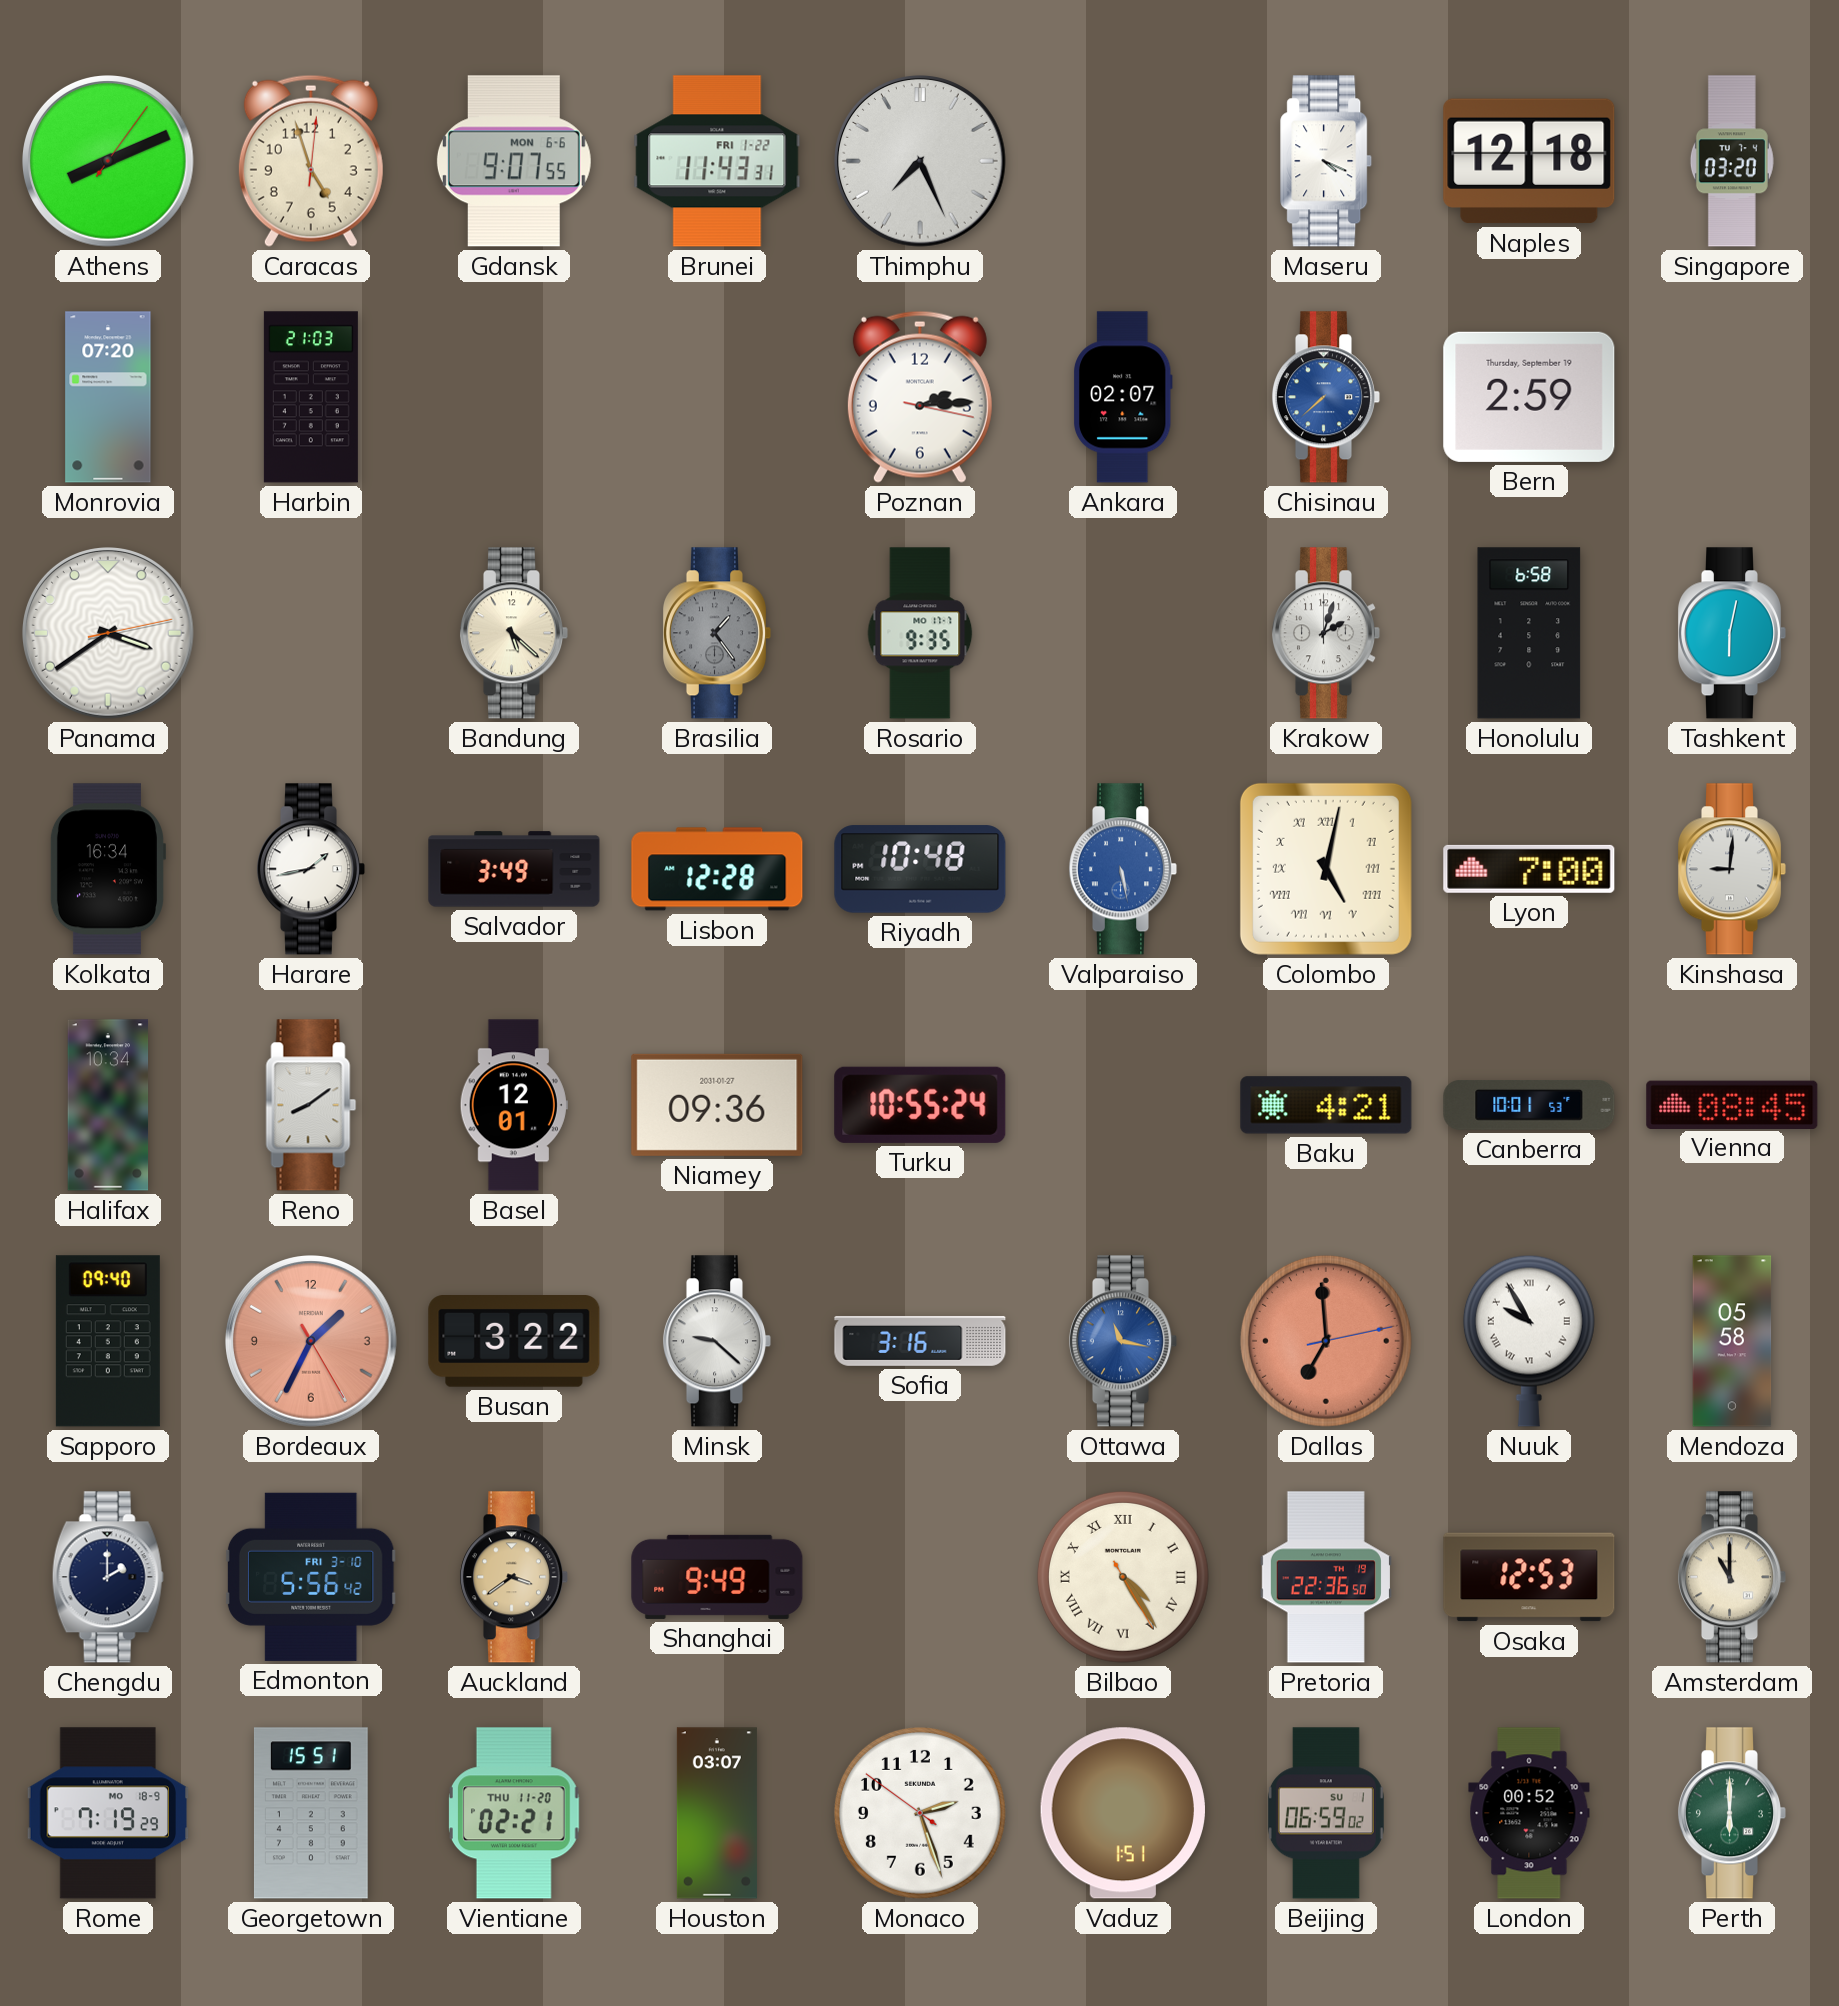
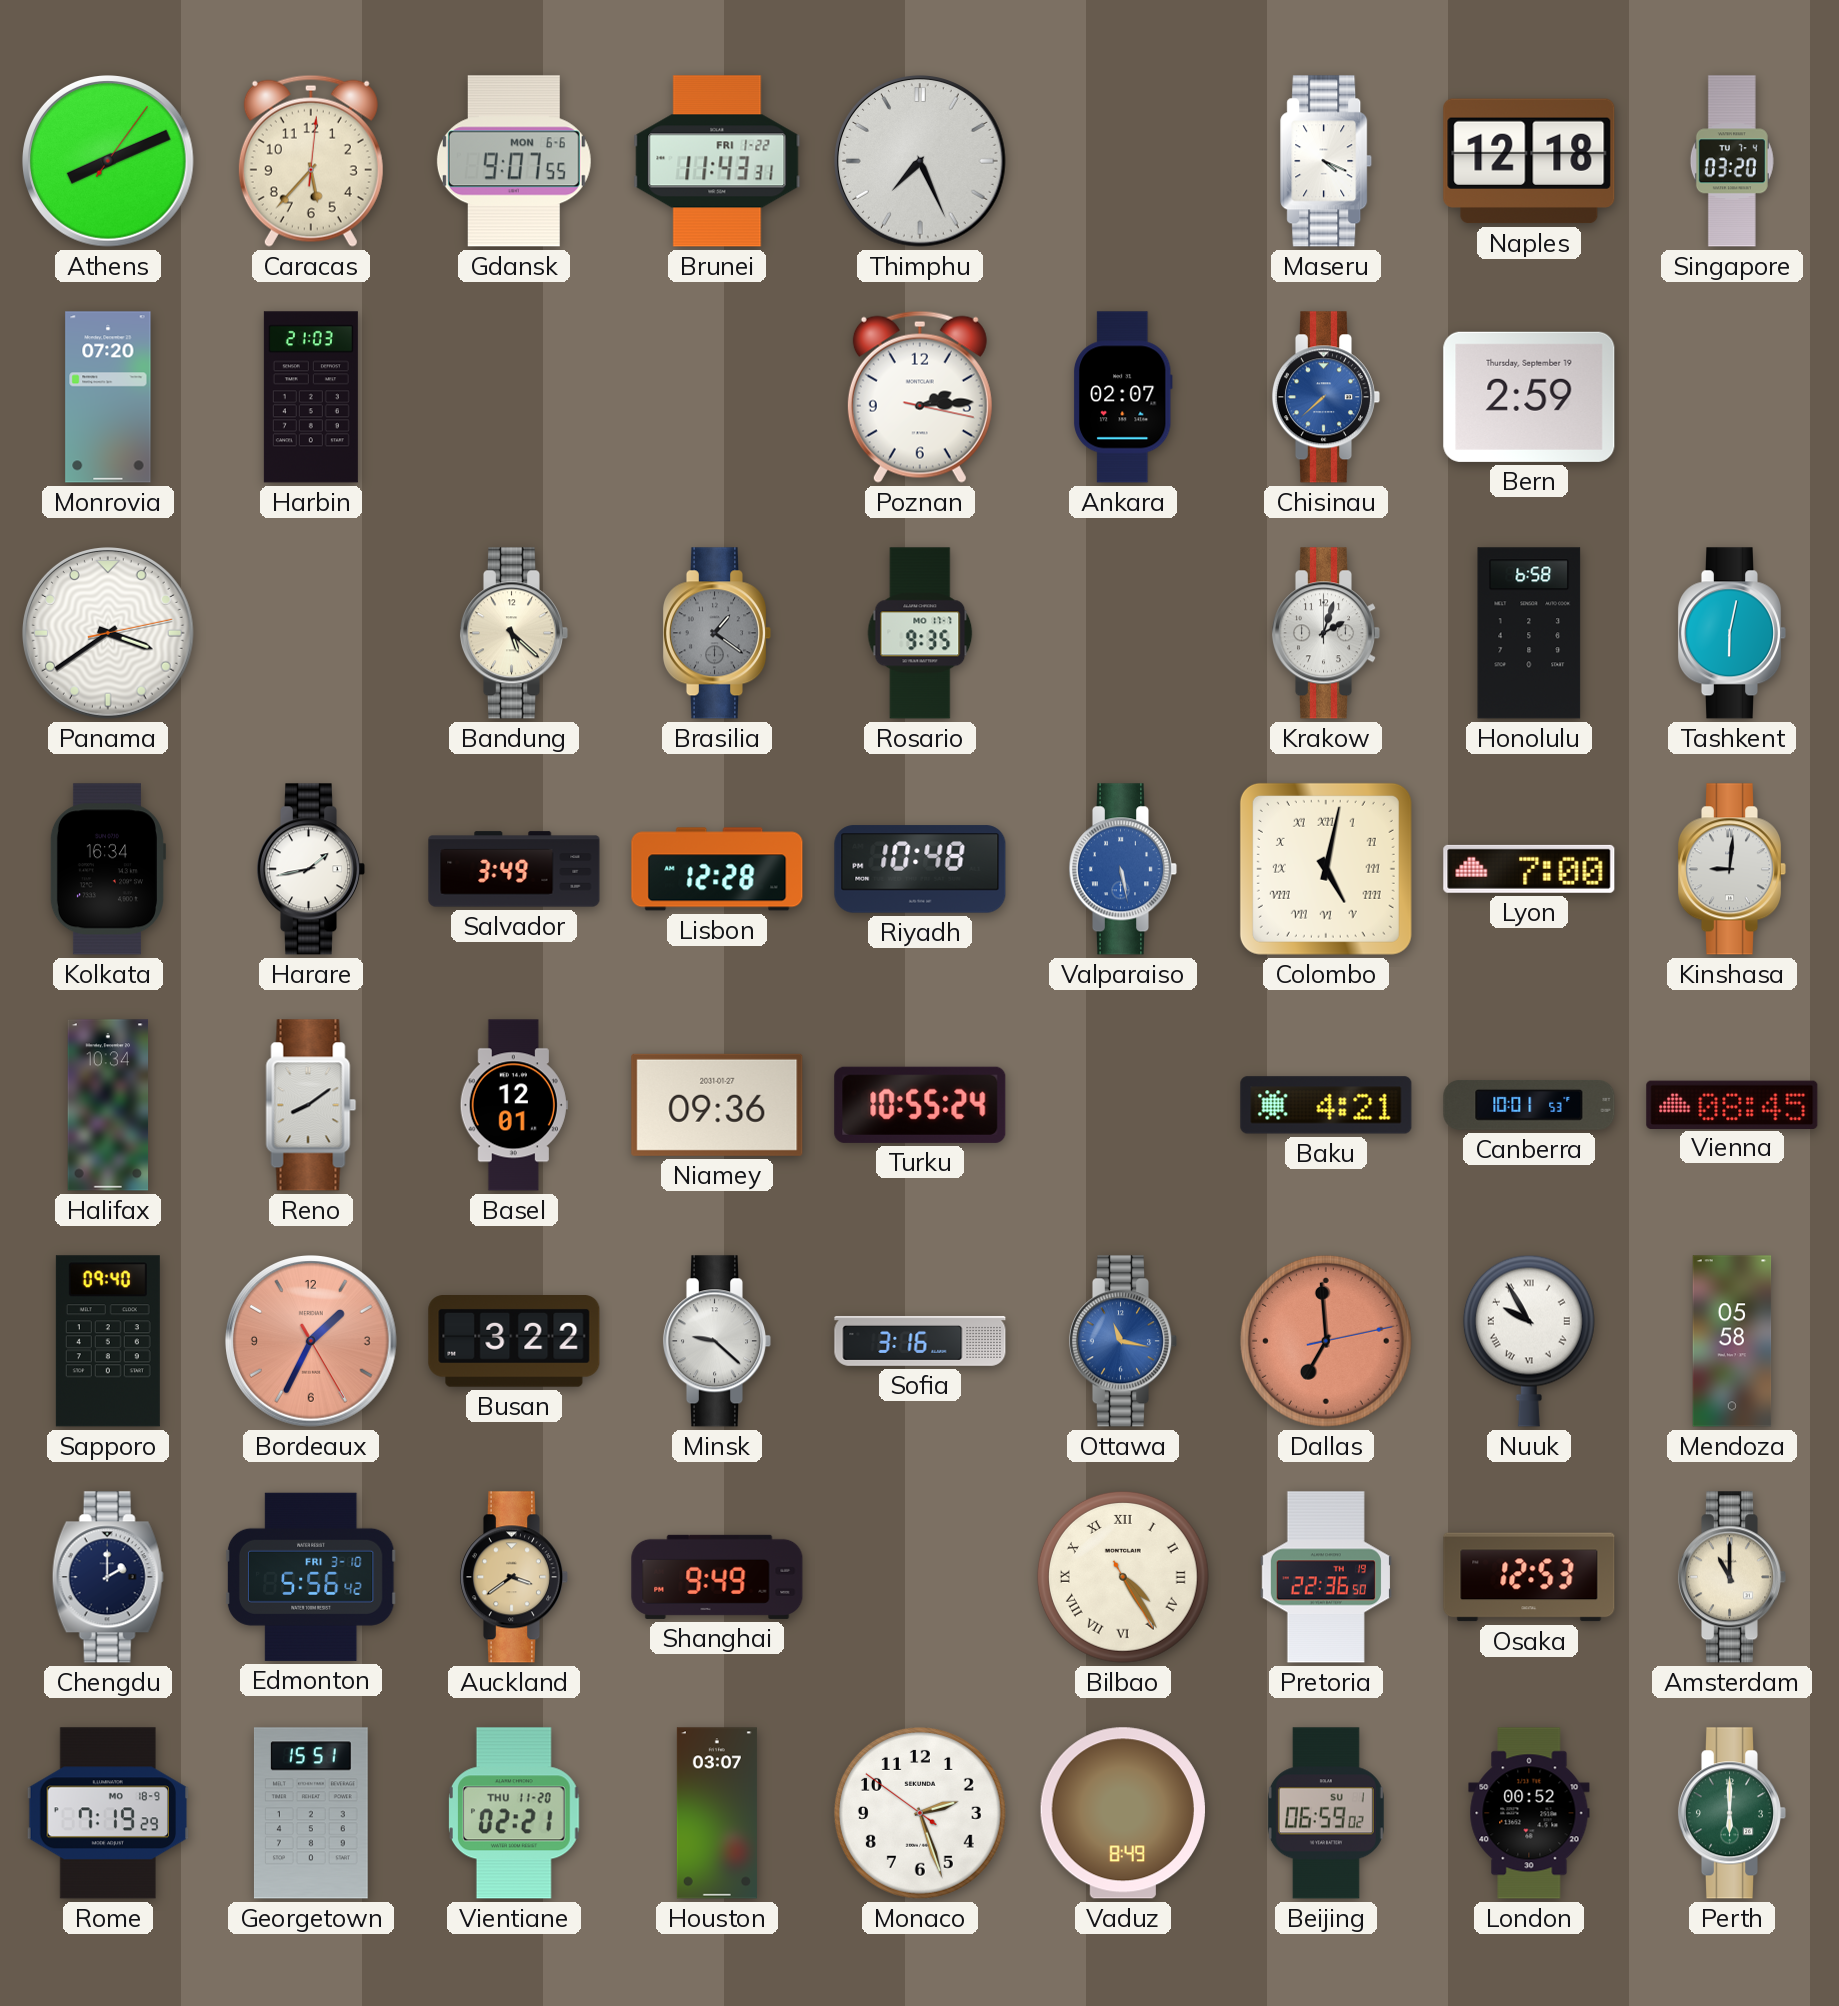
Caracas: 4:57 -> 5:37
Brasilia: 1:24 -> 1:21
Vaduz: 1:51 -> 8:49
